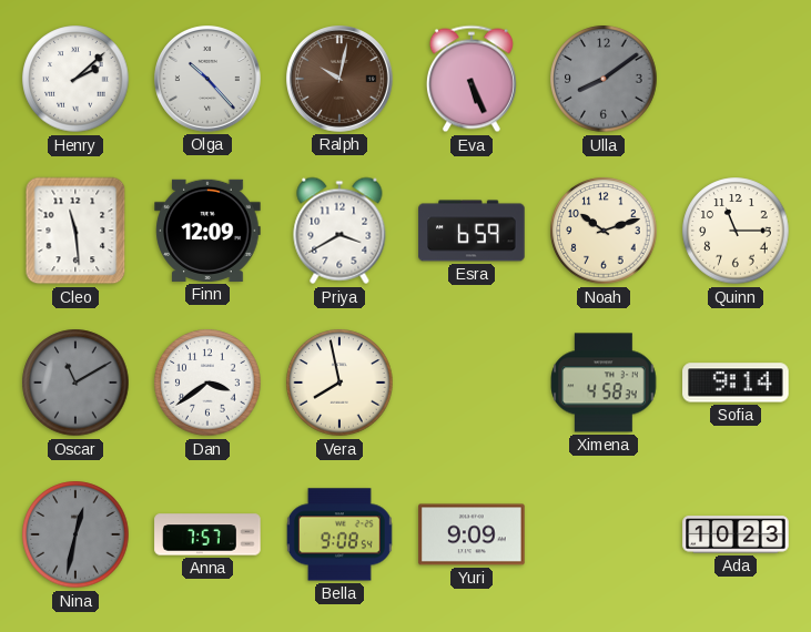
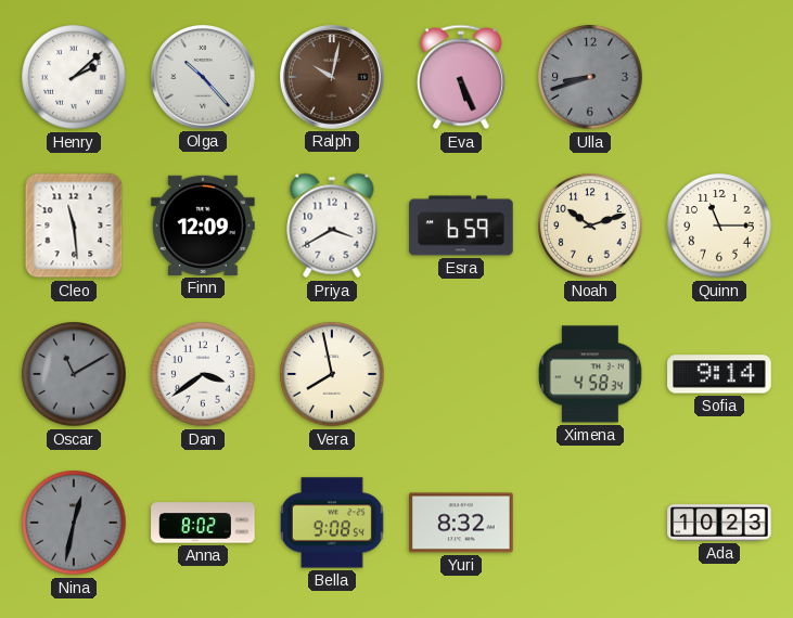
Ulla: 8:09 -> 8:42
Anna: 7:57 -> 8:02
Yuri: 9:09 -> 8:32
